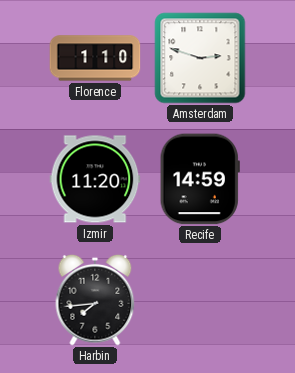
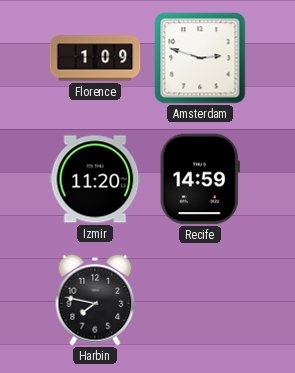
Florence: 1:10 -> 1:09
Harbin: 7:44 -> 7:47
